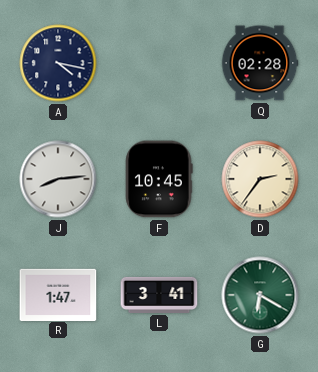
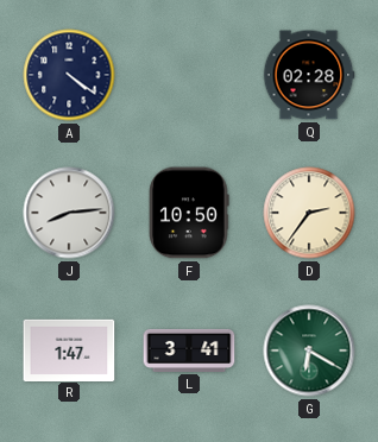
A: 4:17 -> 4:21
F: 10:45 -> 10:50
